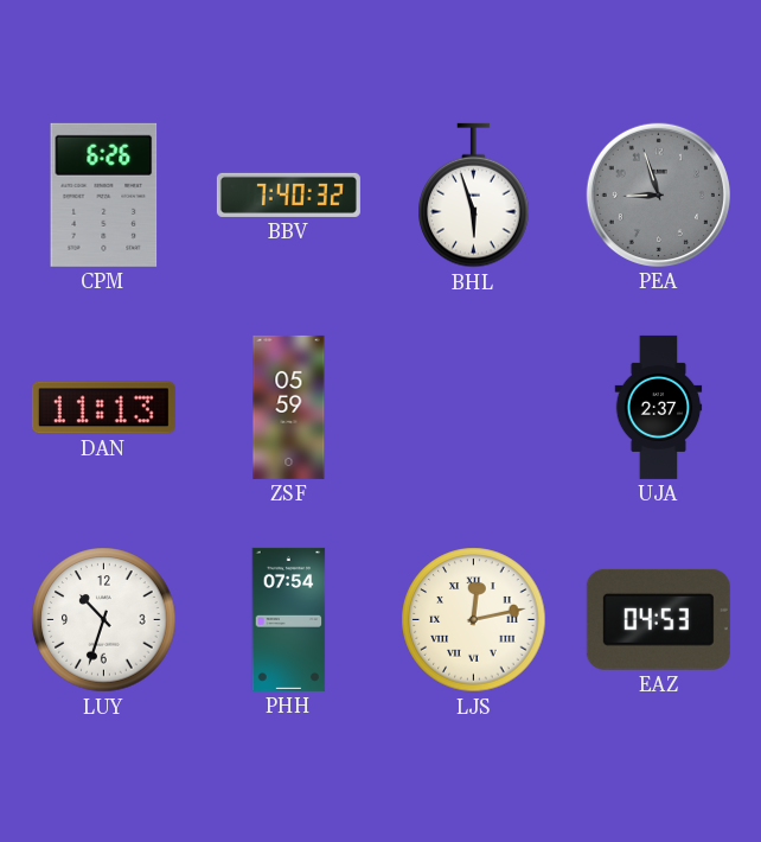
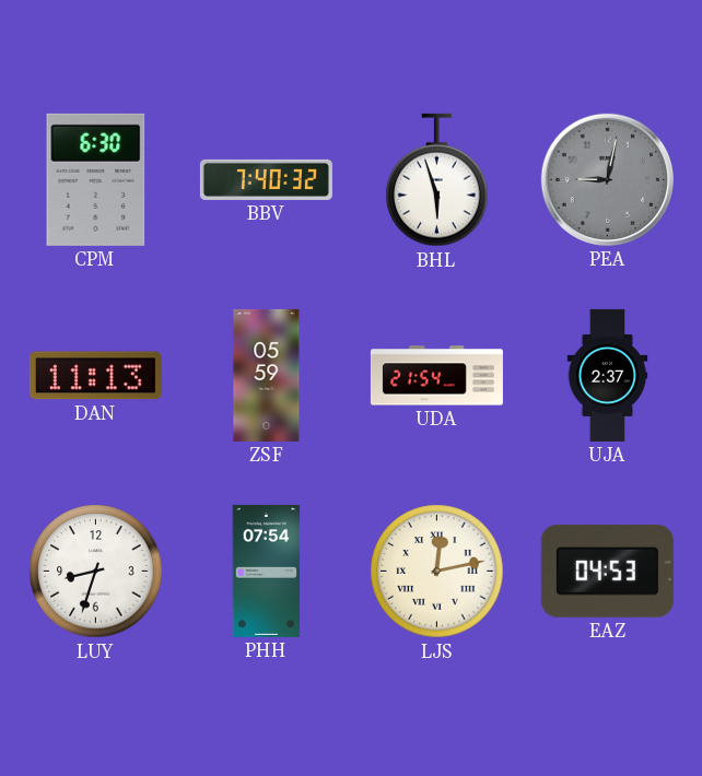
CPM: 6:26 -> 6:30
PEA: 8:57 -> 9:02
UDA: none -> 21:54
LUY: 10:33 -> 8:33
